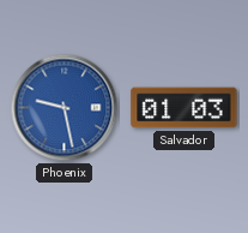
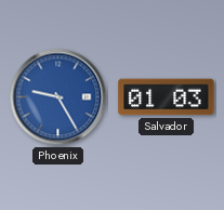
Phoenix: 9:28 -> 9:25
